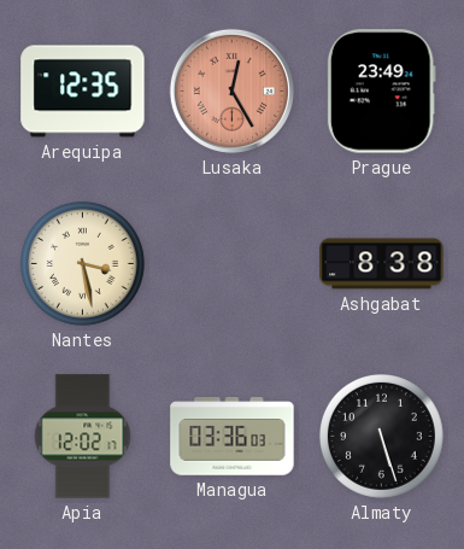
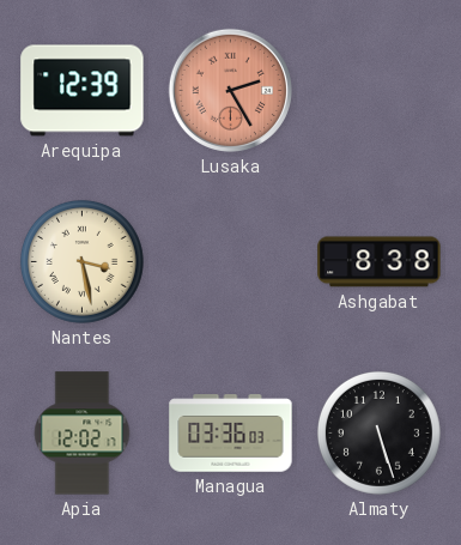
Arequipa: 12:35 -> 12:39
Lusaka: 12:25 -> 2:25
Prague: 23:49 -> none
